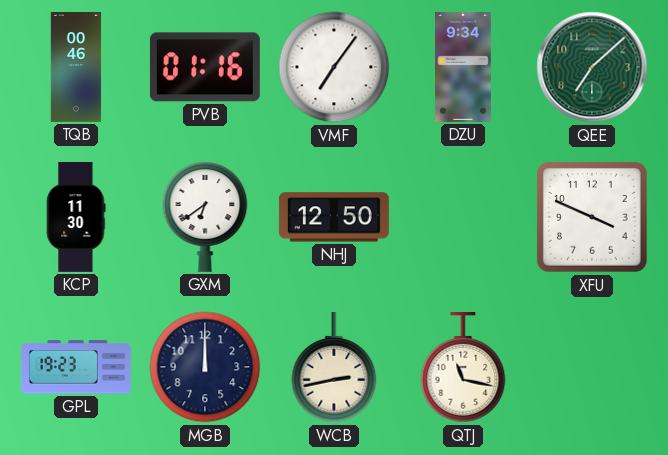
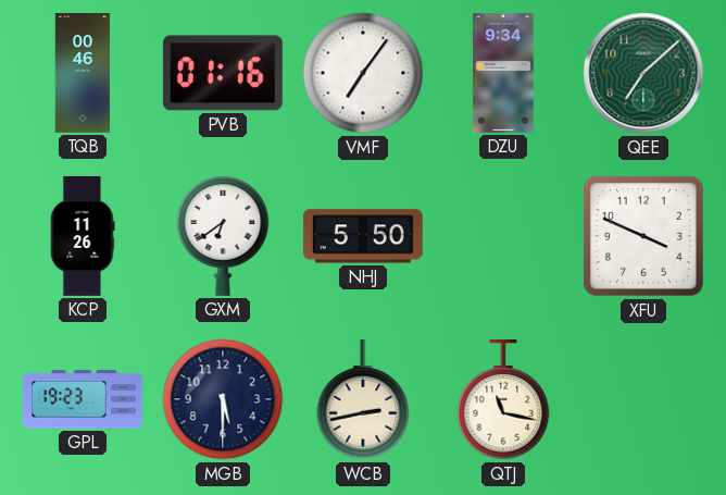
KCP: 11:30 -> 11:26
NHJ: 12:50 -> 5:50
MGB: 12:00 -> 5:30
